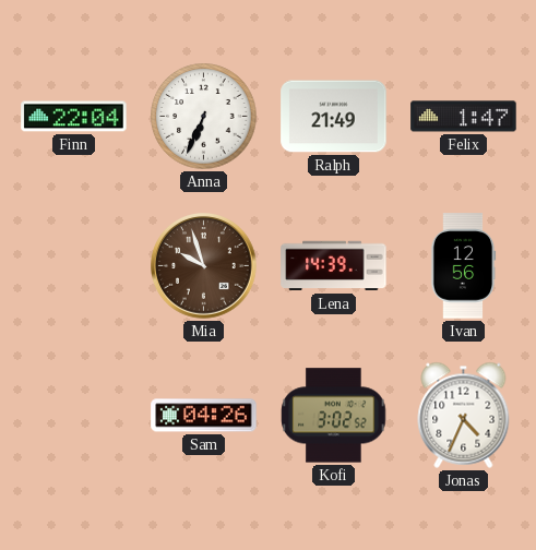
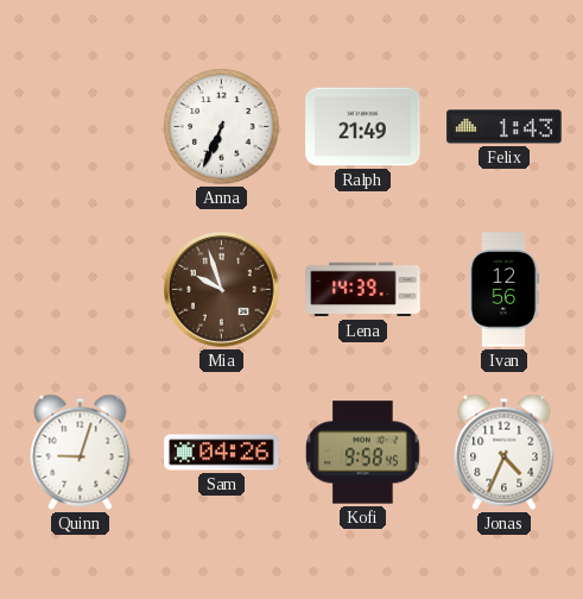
Finn: 22:04 -> none
Felix: 1:47 -> 1:43
Quinn: none -> 9:03
Kofi: 3:02 -> 9:58
